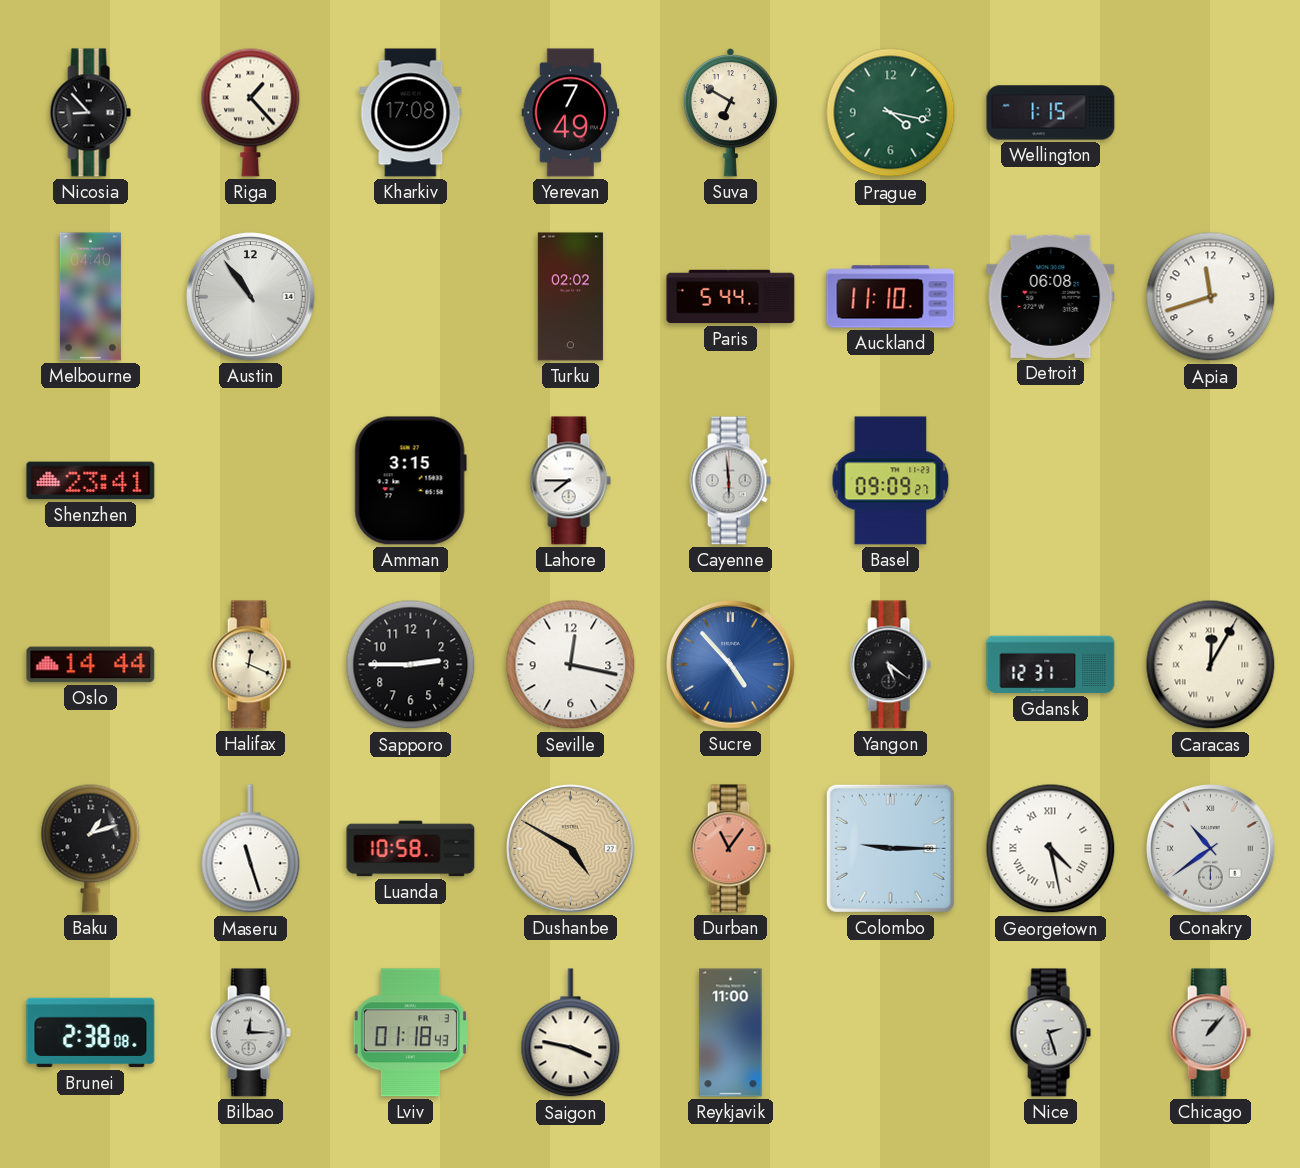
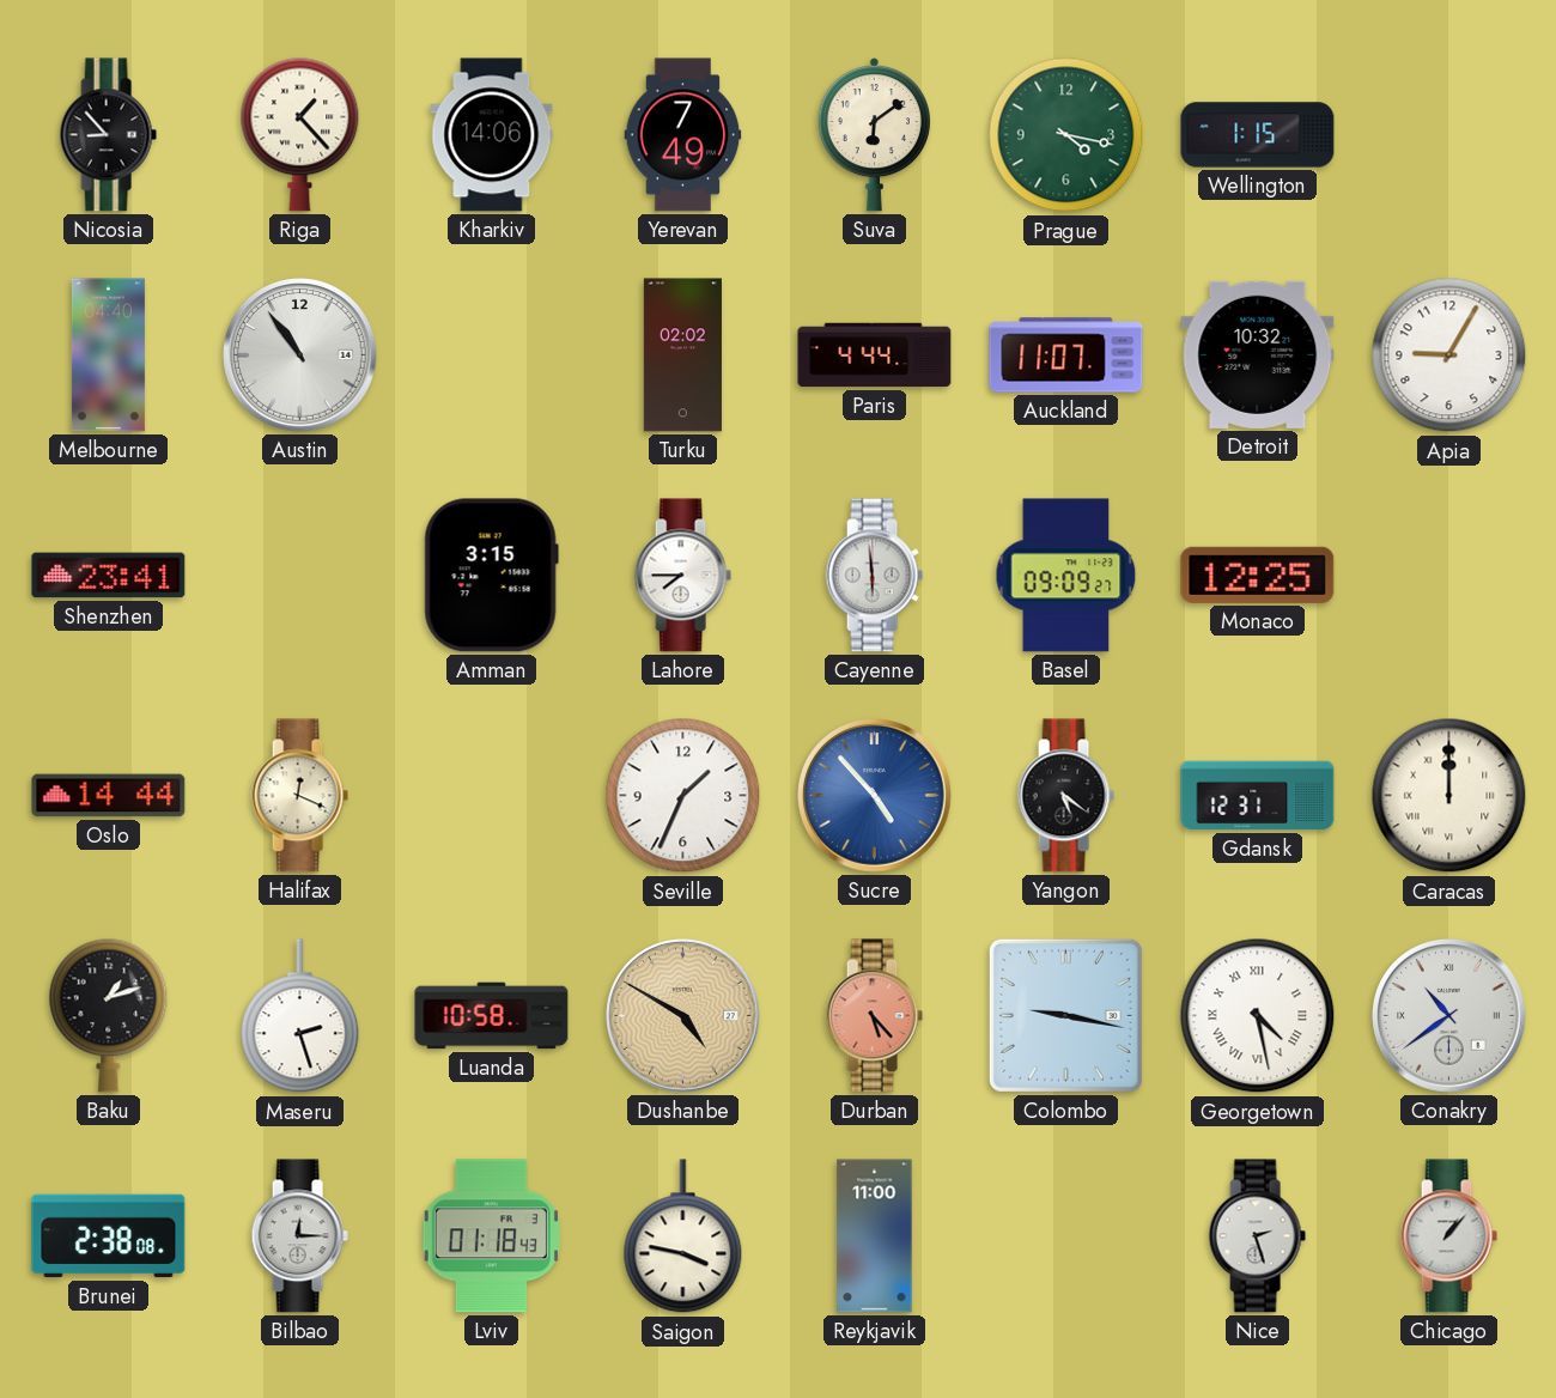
Kharkiv: 17:08 -> 14:06
Suva: 6:50 -> 6:09
Paris: 5:44 -> 4:44
Auckland: 11:10 -> 11:07
Detroit: 06:08 -> 10:32
Apia: 11:42 -> 9:05
Monaco: none -> 12:25
Sapporo: 2:45 -> none
Seville: 12:17 -> 1:34
Caracas: 12:05 -> 12:00
Maseru: 11:27 -> 2:27
Durban: 11:06 -> 5:23
Colombo: 9:15 -> 9:17
